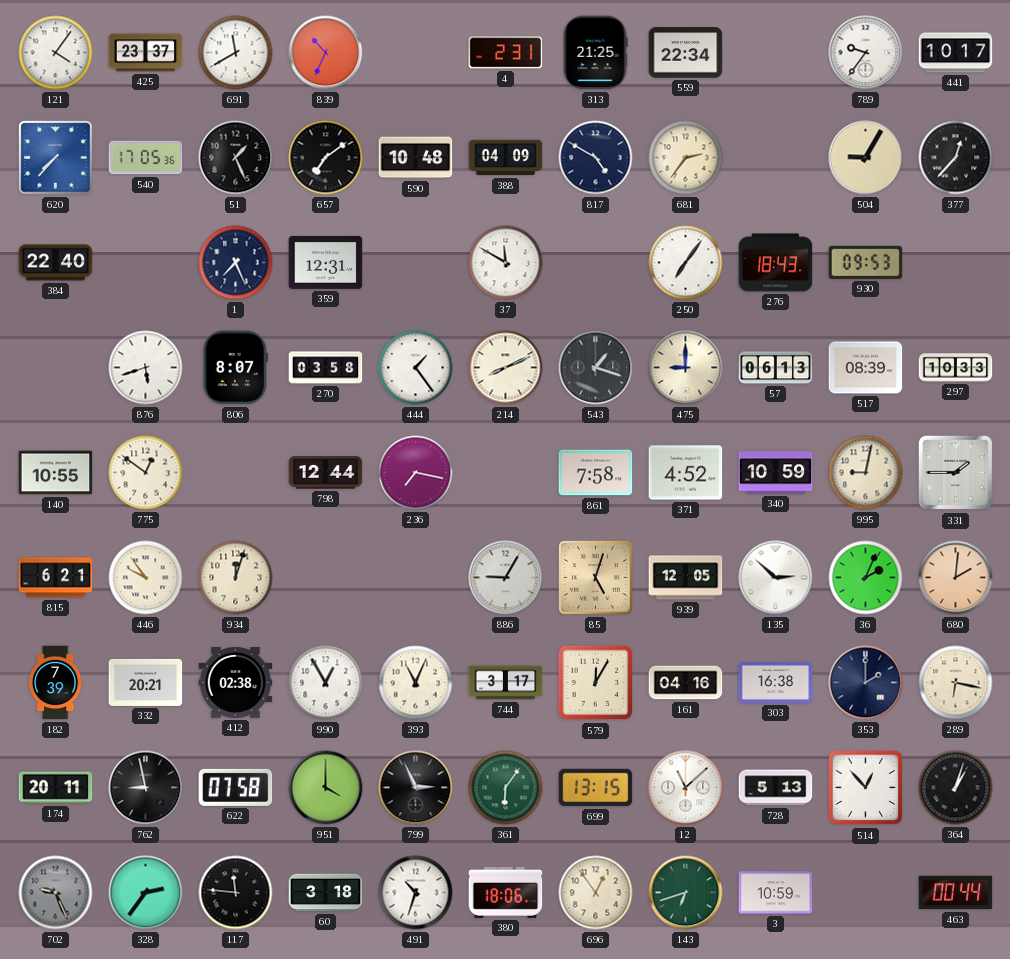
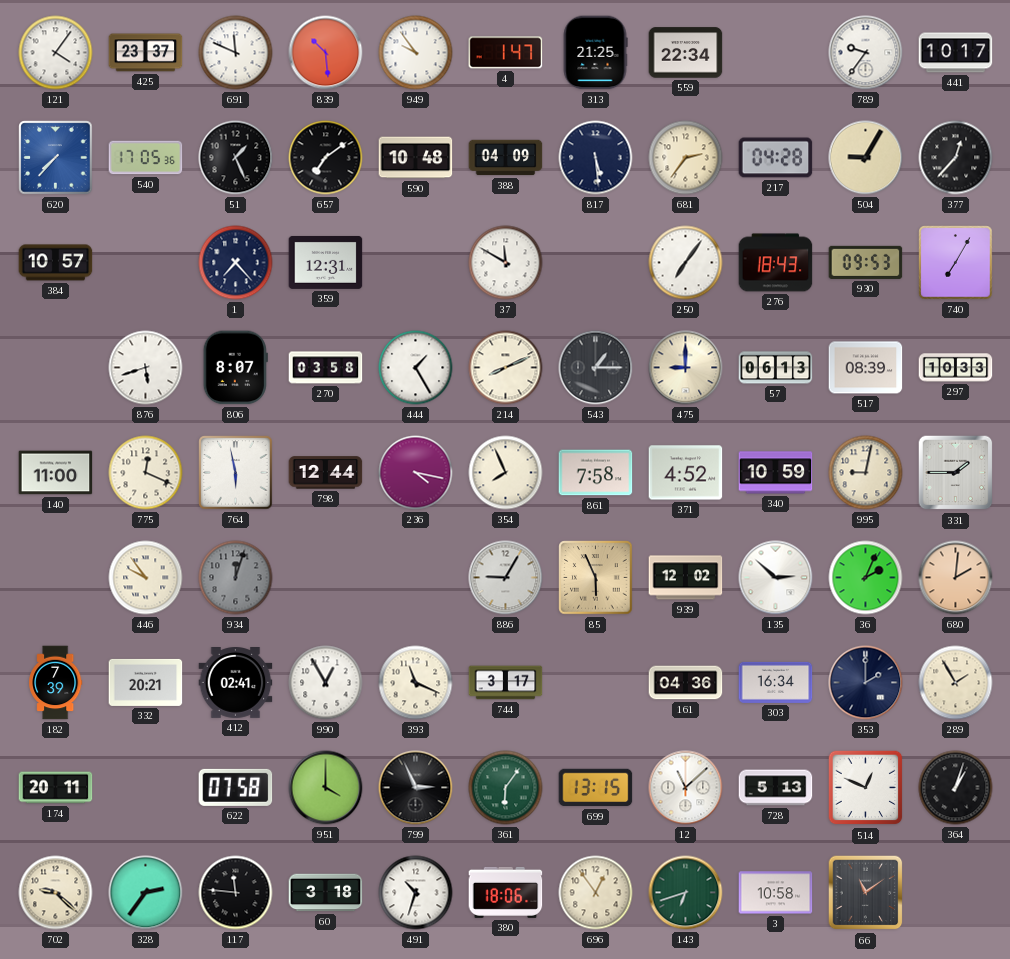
691: 11:40 -> 11:49
839: 10:34 -> 10:29
949: none -> 9:54
4: 2:31 -> 1:47
817: 4:50 -> 5:29
217: none -> 04:28
384: 22:40 -> 10:57
1: 7:26 -> 7:23
740: none -> 7:05
444: 1:24 -> 1:25
543: 1:18 -> 1:15
140: 10:55 -> 11:00
775: 12:51 -> 12:19
764: none -> 5:58
236: 7:17 -> 4:17
354: none -> 7:56
815: 6:21 -> none
934 dial: cream -> grey
85: 5:03 -> 5:56
939: 12:05 -> 12:02
412: 02:38 -> 02:41
393: 11:04 -> 11:19
579: 12:05 -> none
161: 04:16 -> 04:36
303: 16:38 -> 16:34
289: 6:17 -> 1:55
762: 8:58 -> none
514: 12:53 -> 12:49
702: 9:26 -> 9:22
702 dial: grey -> cream
3: 10:59 -> 10:58
66: none -> 11:09
463: 00:44 -> none
